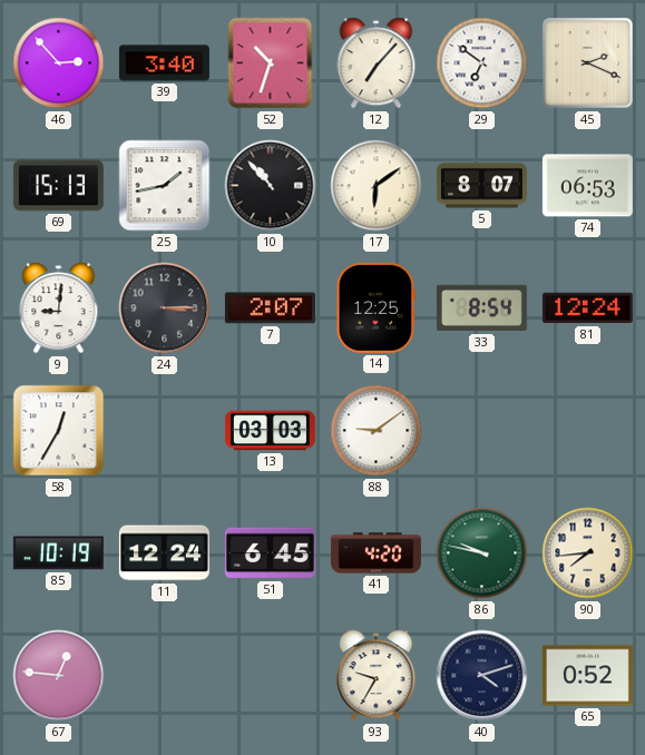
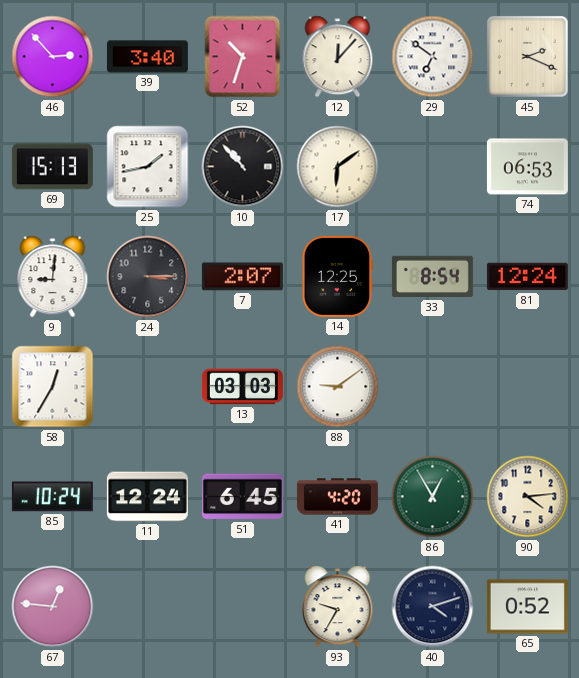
12: 7:07 -> 12:07
5: 8:07 -> none
85: 10:19 -> 10:24
86: 9:47 -> 12:55
90: 7:44 -> 4:14
